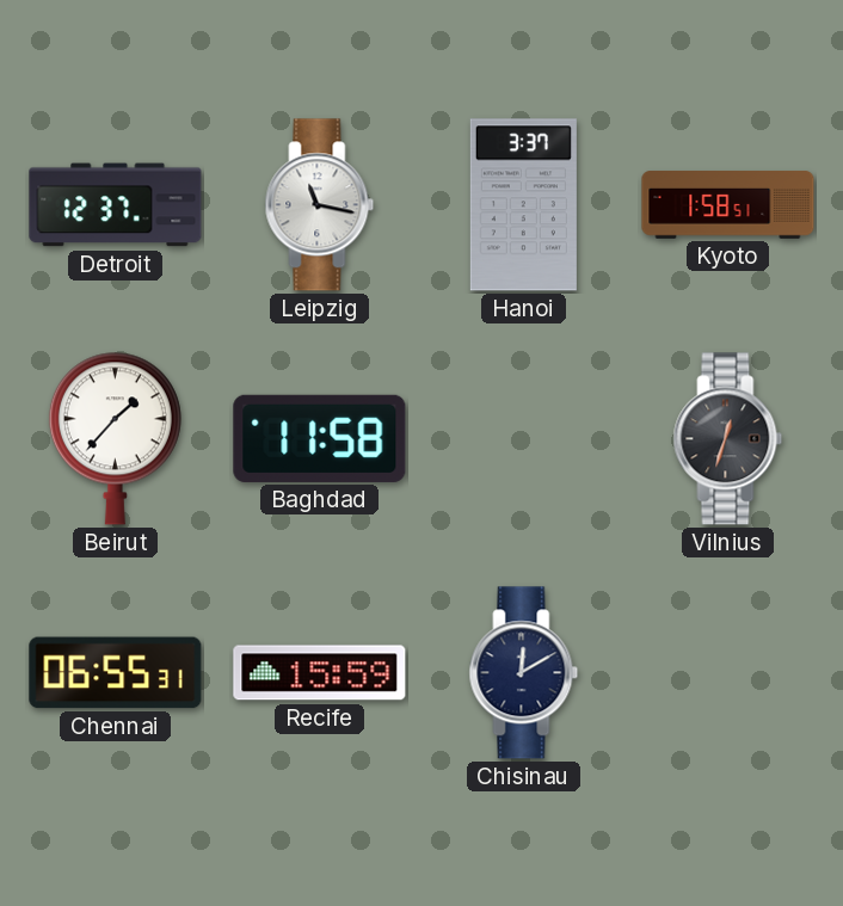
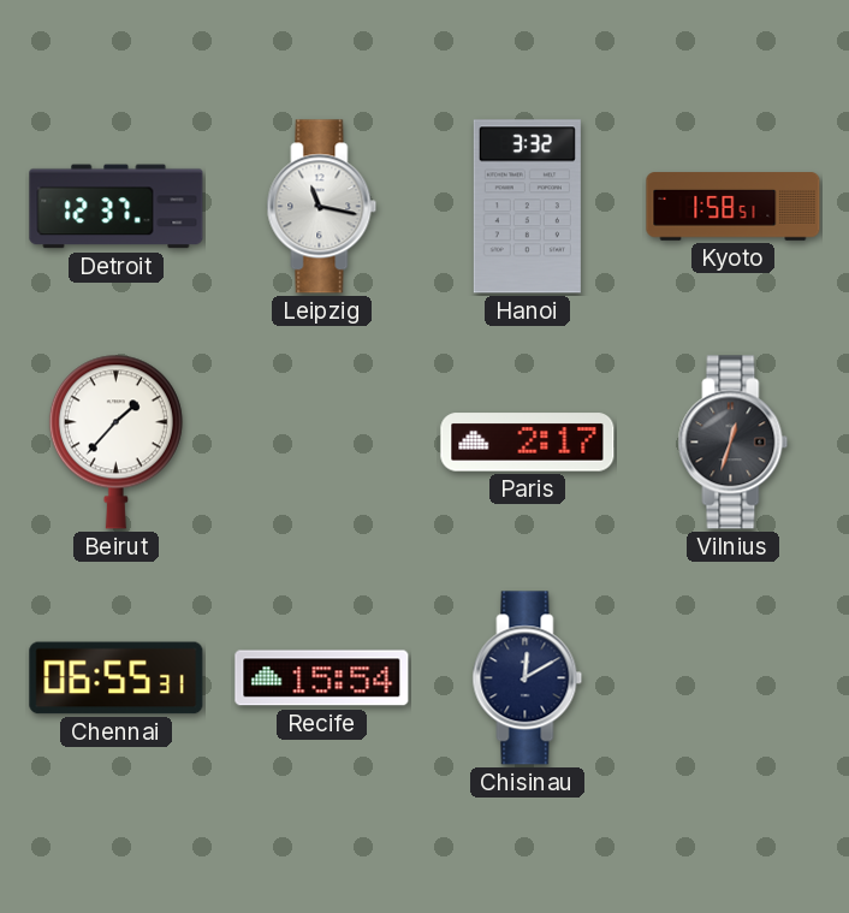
Hanoi: 3:37 -> 3:32
Baghdad: 11:58 -> none
Paris: none -> 2:17
Recife: 15:59 -> 15:54
